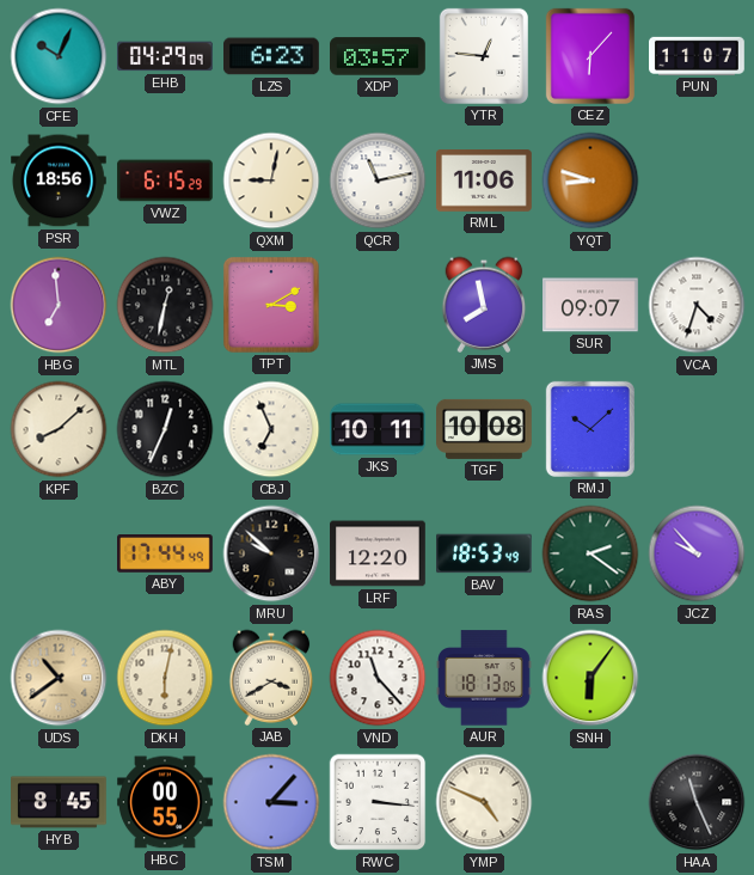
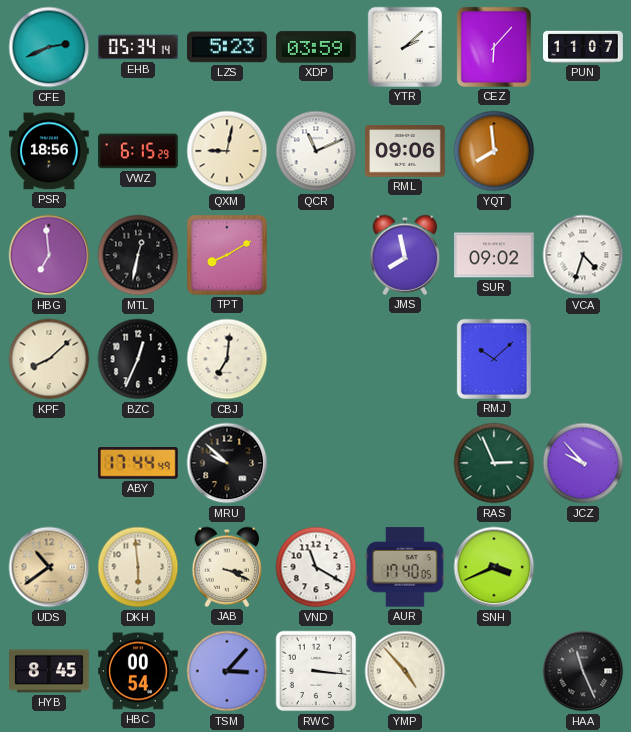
CFE: 10:04 -> 2:41
EHB: 04:29 -> 05:34
LZS: 6:23 -> 5:23
XDP: 03:57 -> 03:59
YTR: 12:46 -> 2:08
QCR: 11:13 -> 11:11
RML: 11:06 -> 09:06
YQT: 8:48 -> 7:59
TPT: 3:10 -> 8:10
SUR: 09:07 -> 09:02
CBJ: 6:56 -> 7:01
JKS: 10:11 -> none
TGF: 10:08 -> none
LRF: 12:20 -> none
BAV: 18:53 -> none
RAS: 2:21 -> 2:56
DKH: 6:02 -> 5:59
JAB: 3:40 -> 3:19
VND: 11:23 -> 11:20
AUR: 18:13 -> 17:40
SNH: 6:06 -> 3:41
HBC: 00:55 -> 00:54
YMP: 4:49 -> 4:53
